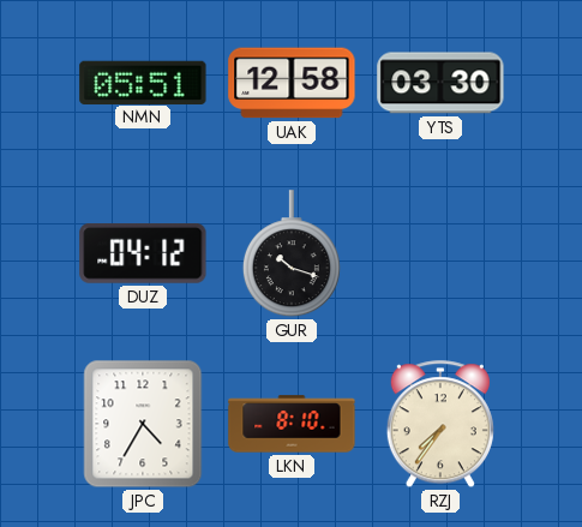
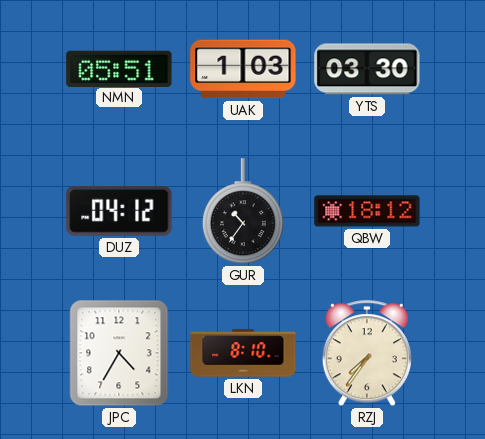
UAK: 12:58 -> 1:03
GUR: 10:18 -> 10:36
QBW: none -> 18:12
